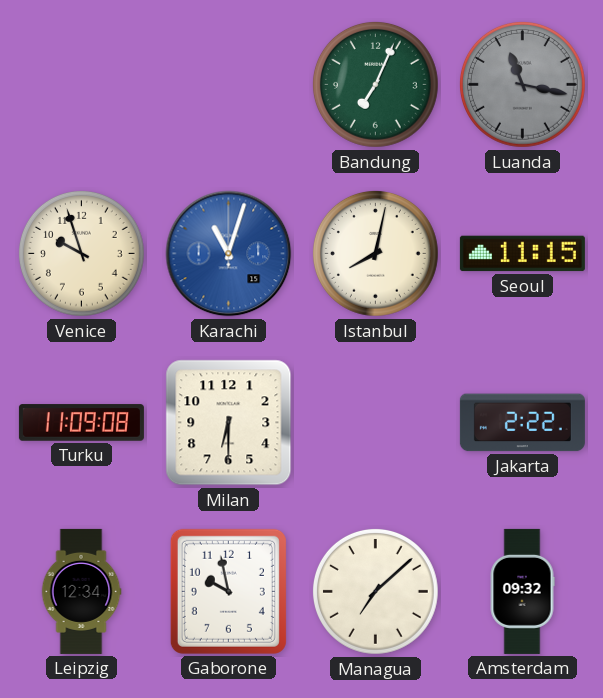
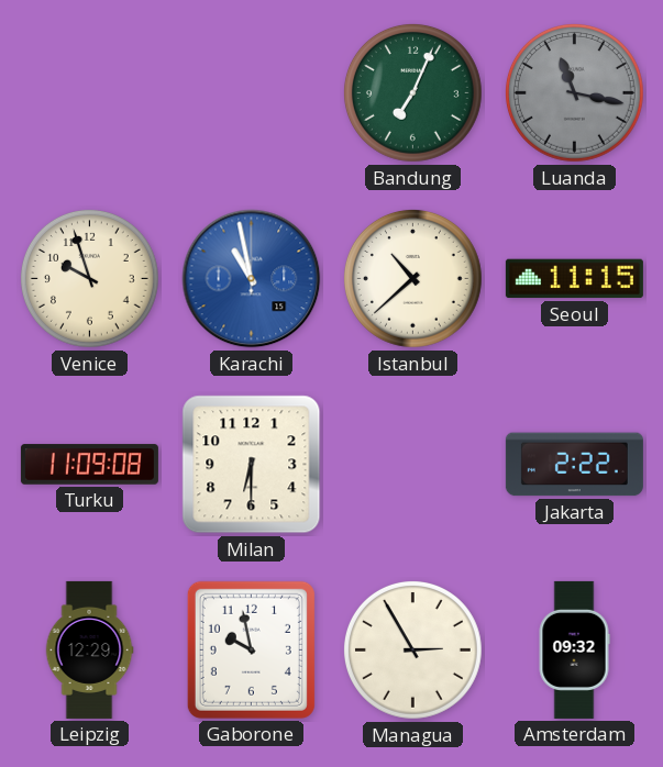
Karachi: 11:03 -> 10:58
Istanbul: 8:02 -> 10:38
Leipzig: 12:34 -> 12:29
Managua: 7:08 -> 2:55
